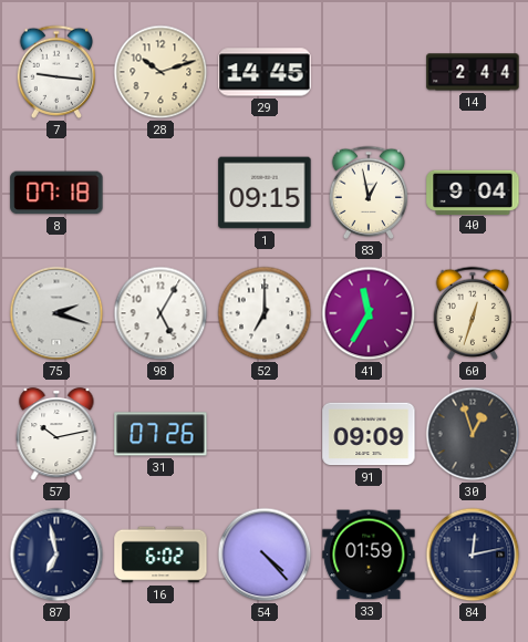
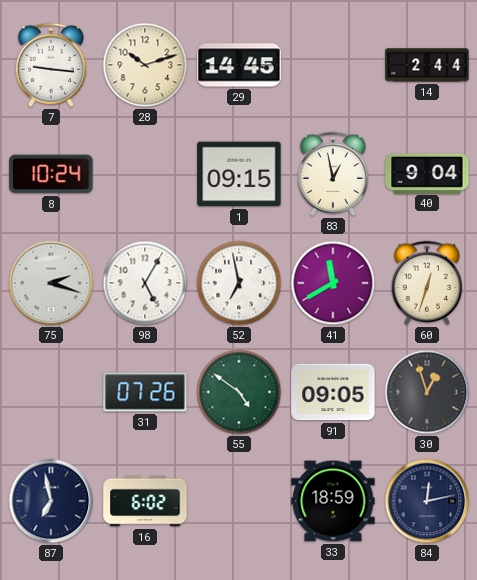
8: 07:18 -> 10:24
52: 7:00 -> 6:58
41: 11:35 -> 11:40
57: 10:13 -> none
55: none -> 4:51
91: 09:09 -> 09:05
54: 4:23 -> none
33: 01:59 -> 18:59
